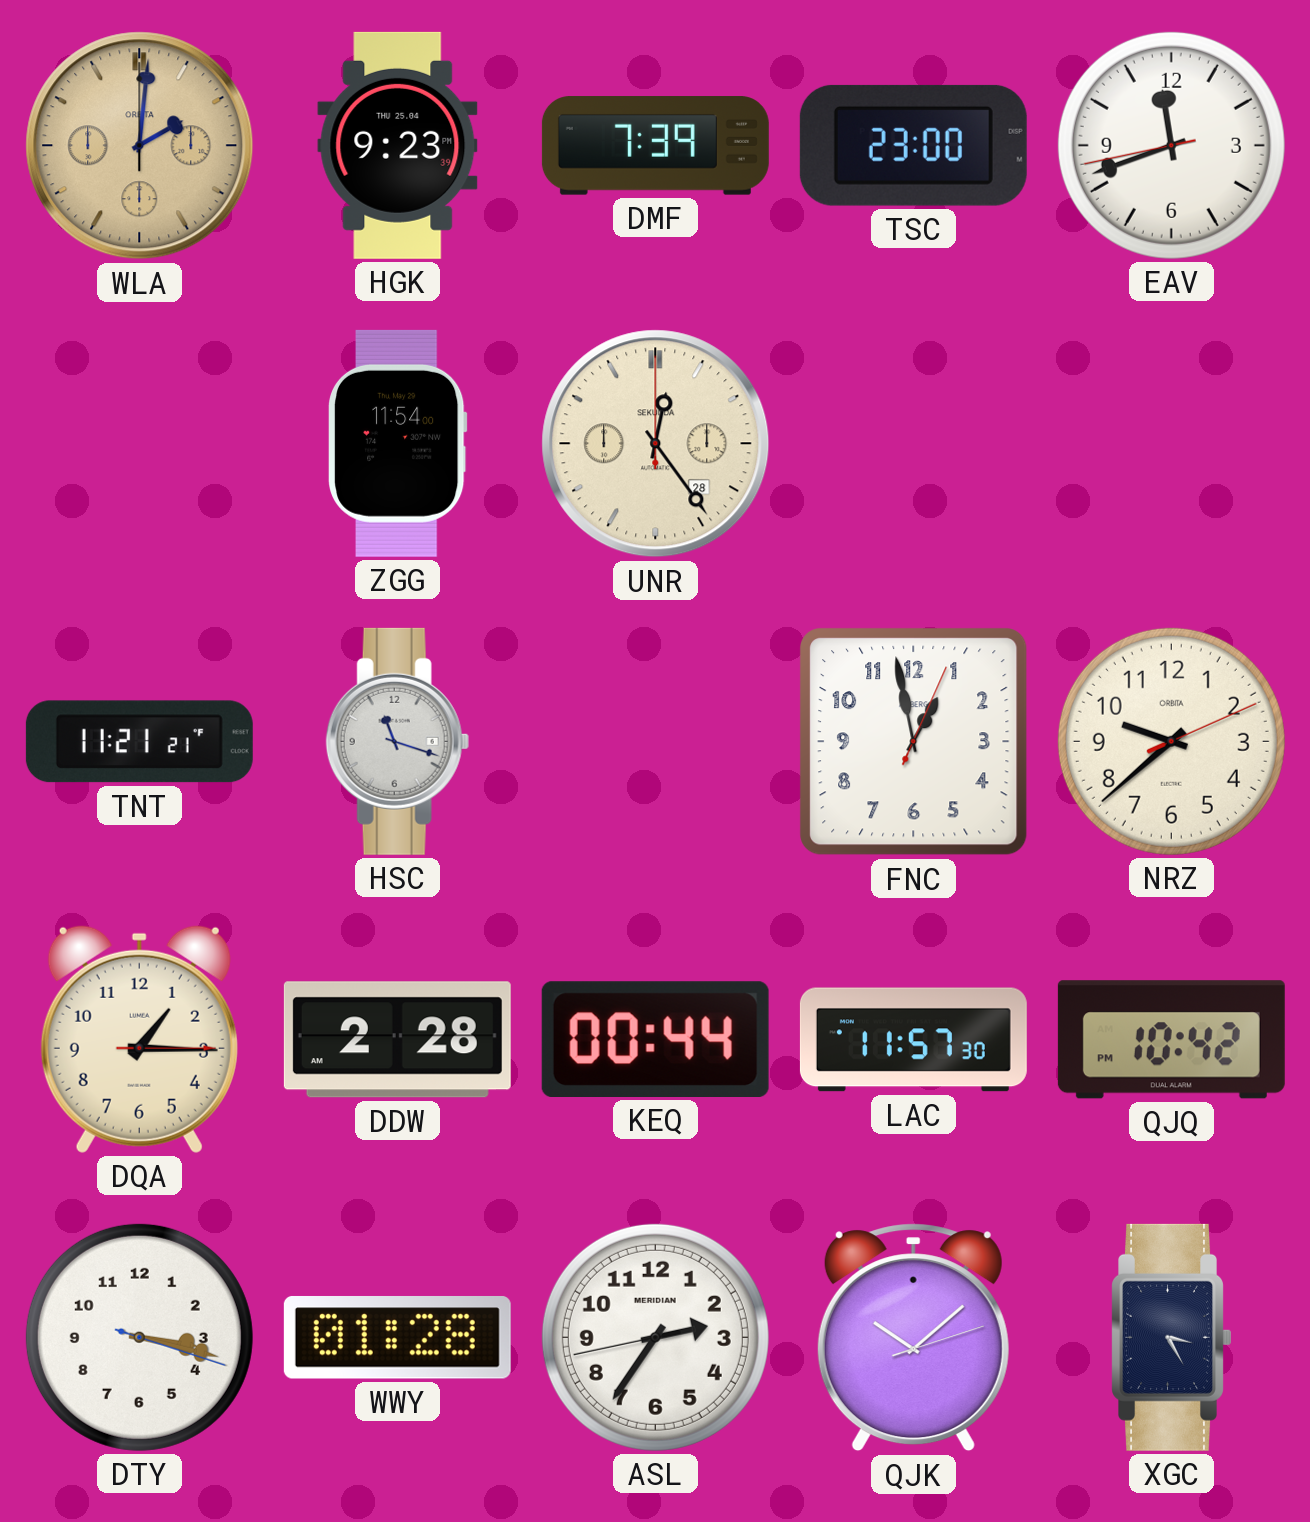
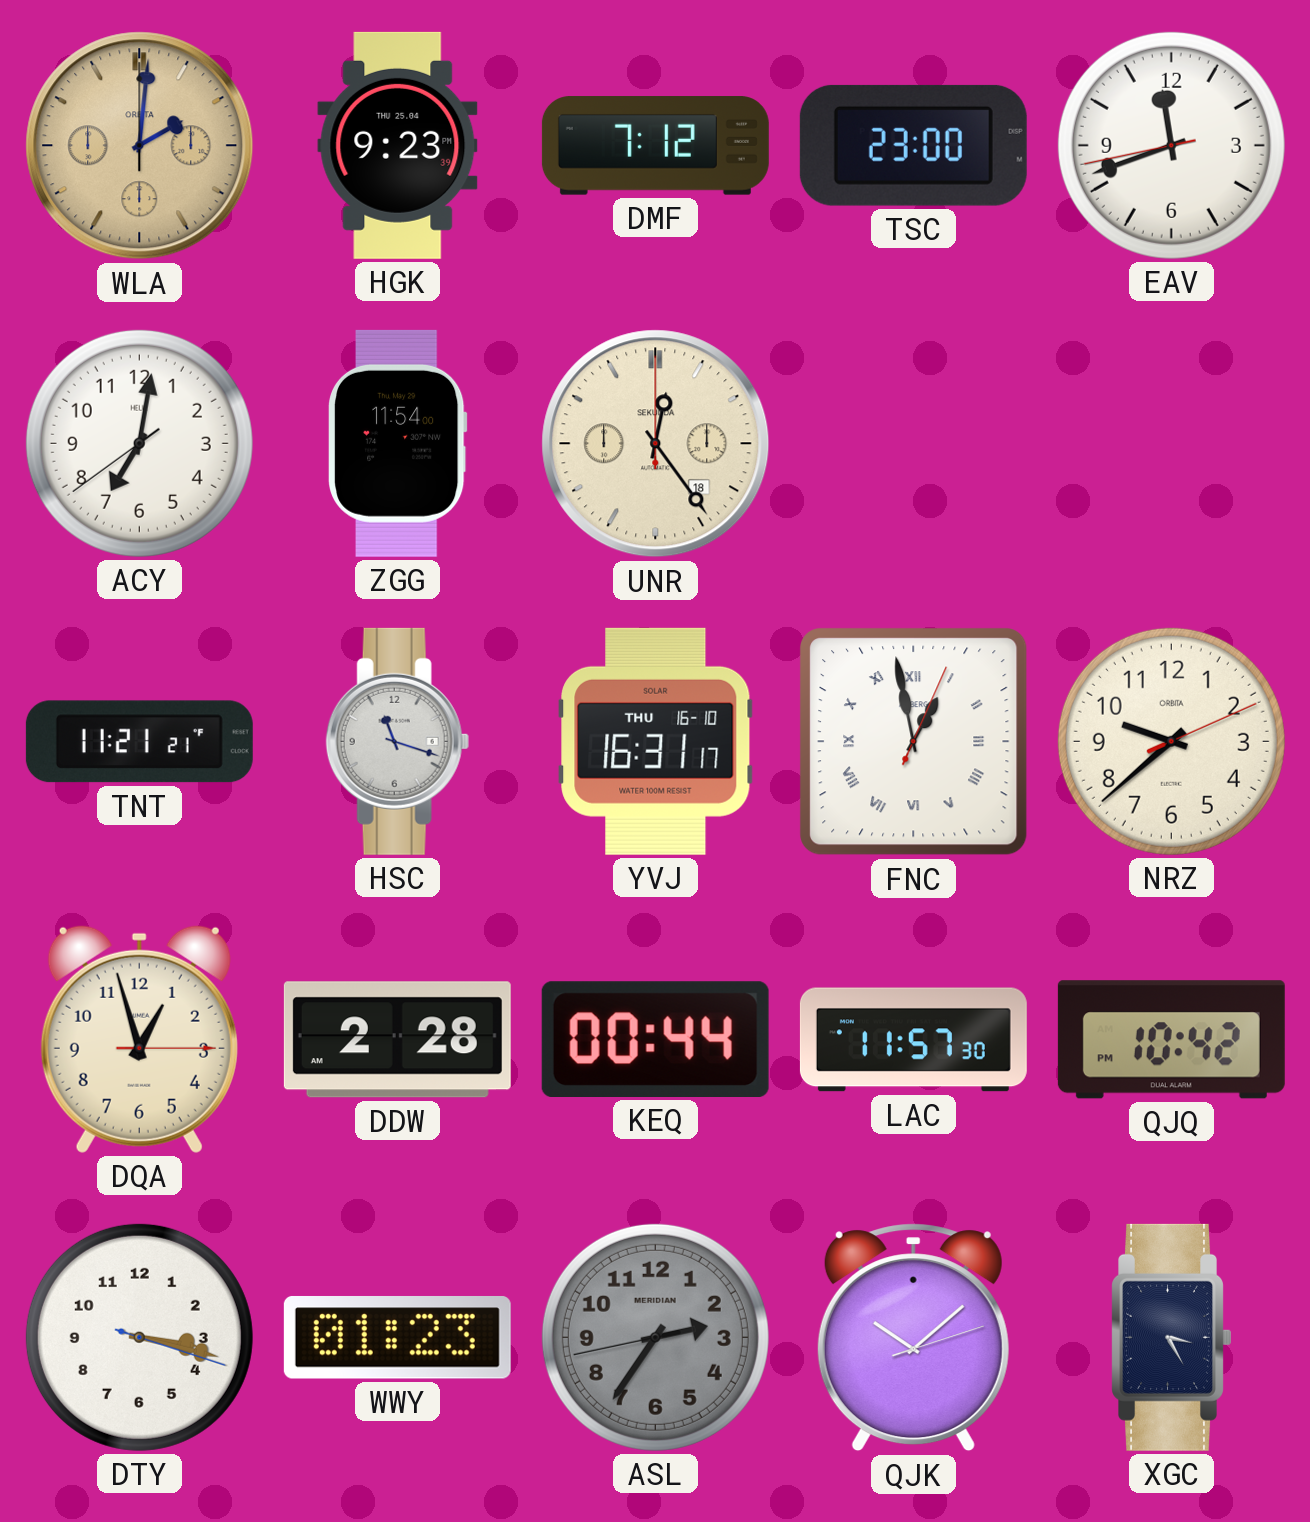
DMF: 7:39 -> 7:12
ACY: none -> 7:01
UNR date: 28 -> 18
YVJ: none -> 16:31
FNC numerals: Arabic -> Roman
DQA: 1:15 -> 12:57
WWY: 01:28 -> 01:23
ASL dial: white -> grey
